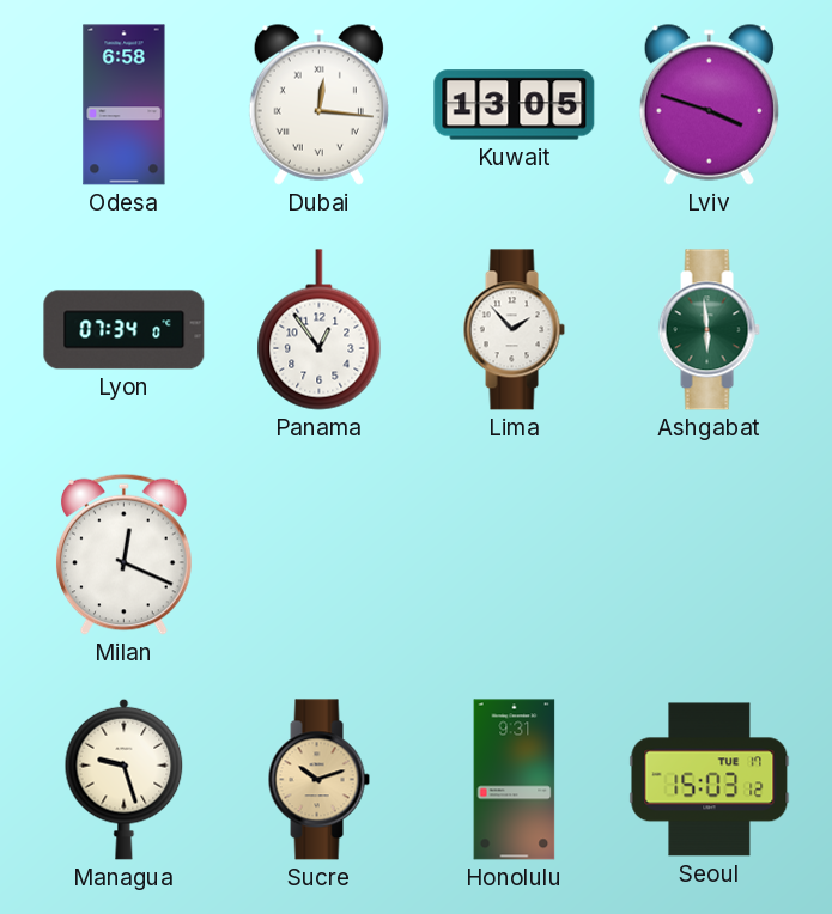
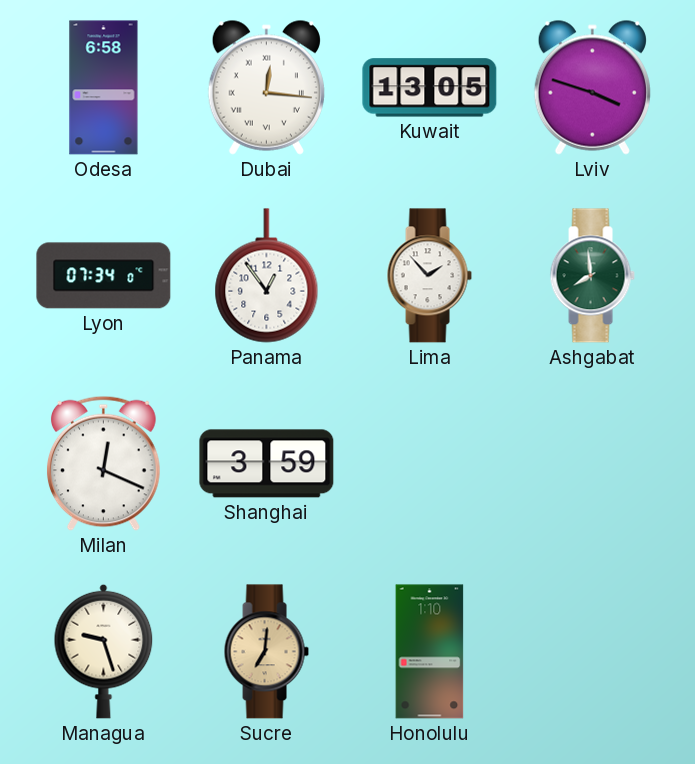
Ashgabat: 5:59 -> 7:59
Shanghai: none -> 3:59
Sucre: 10:12 -> 7:01
Honolulu: 9:31 -> 1:10
Seoul: 15:03 -> none
